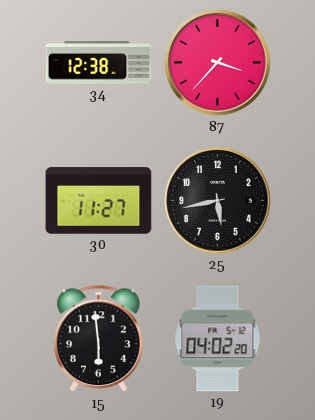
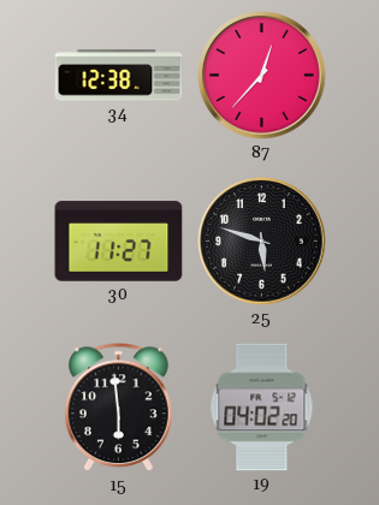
87: 3:37 -> 12:37
25: 5:43 -> 5:48
